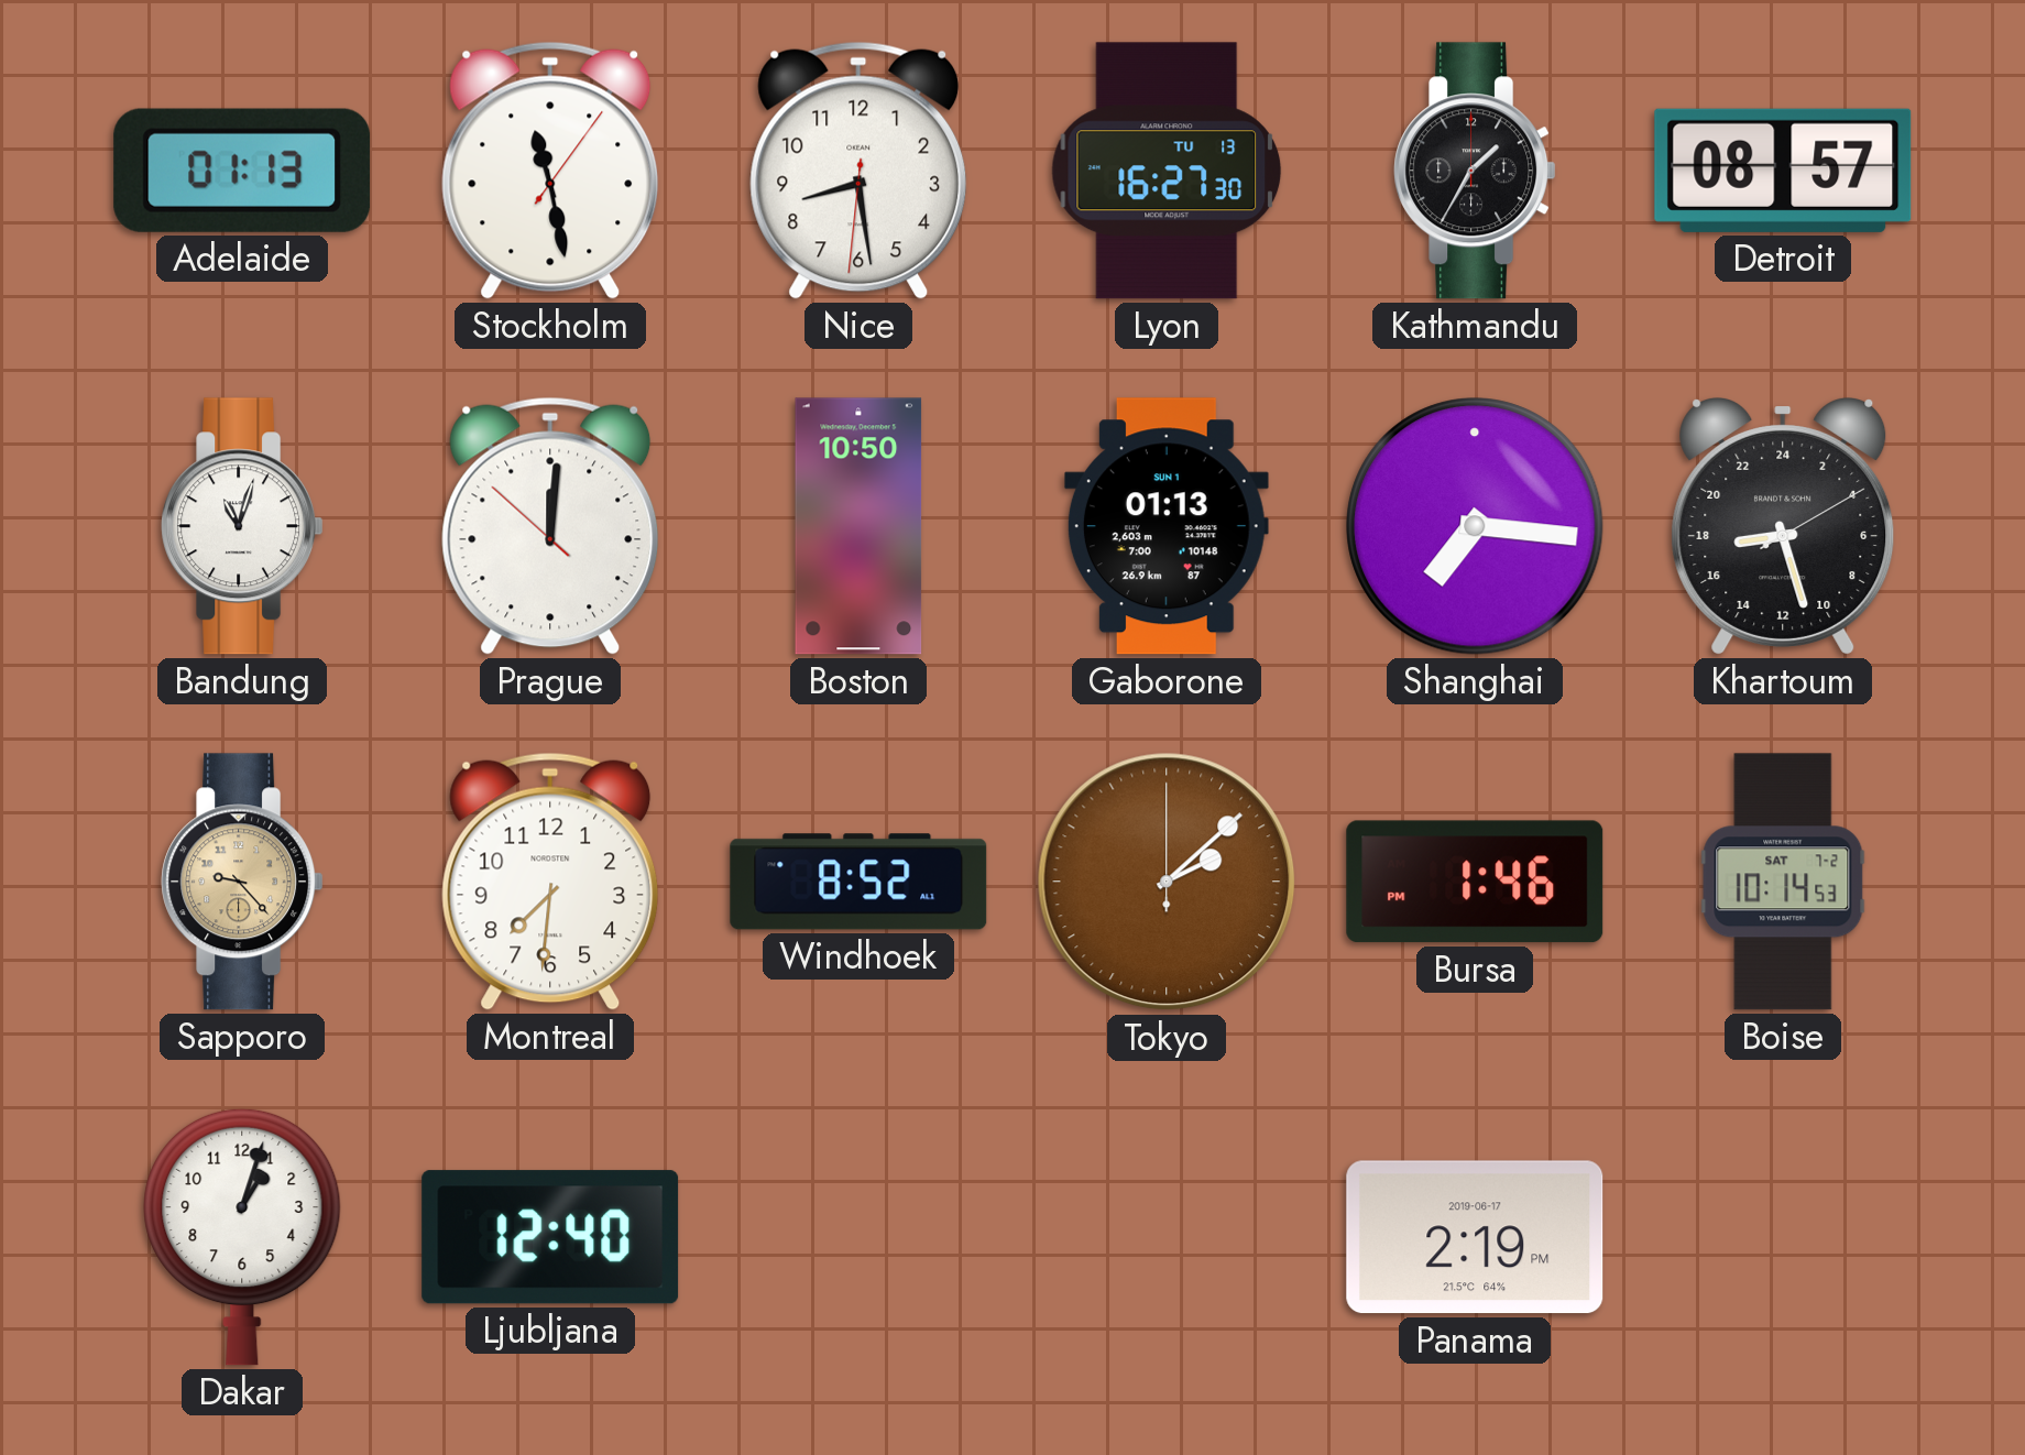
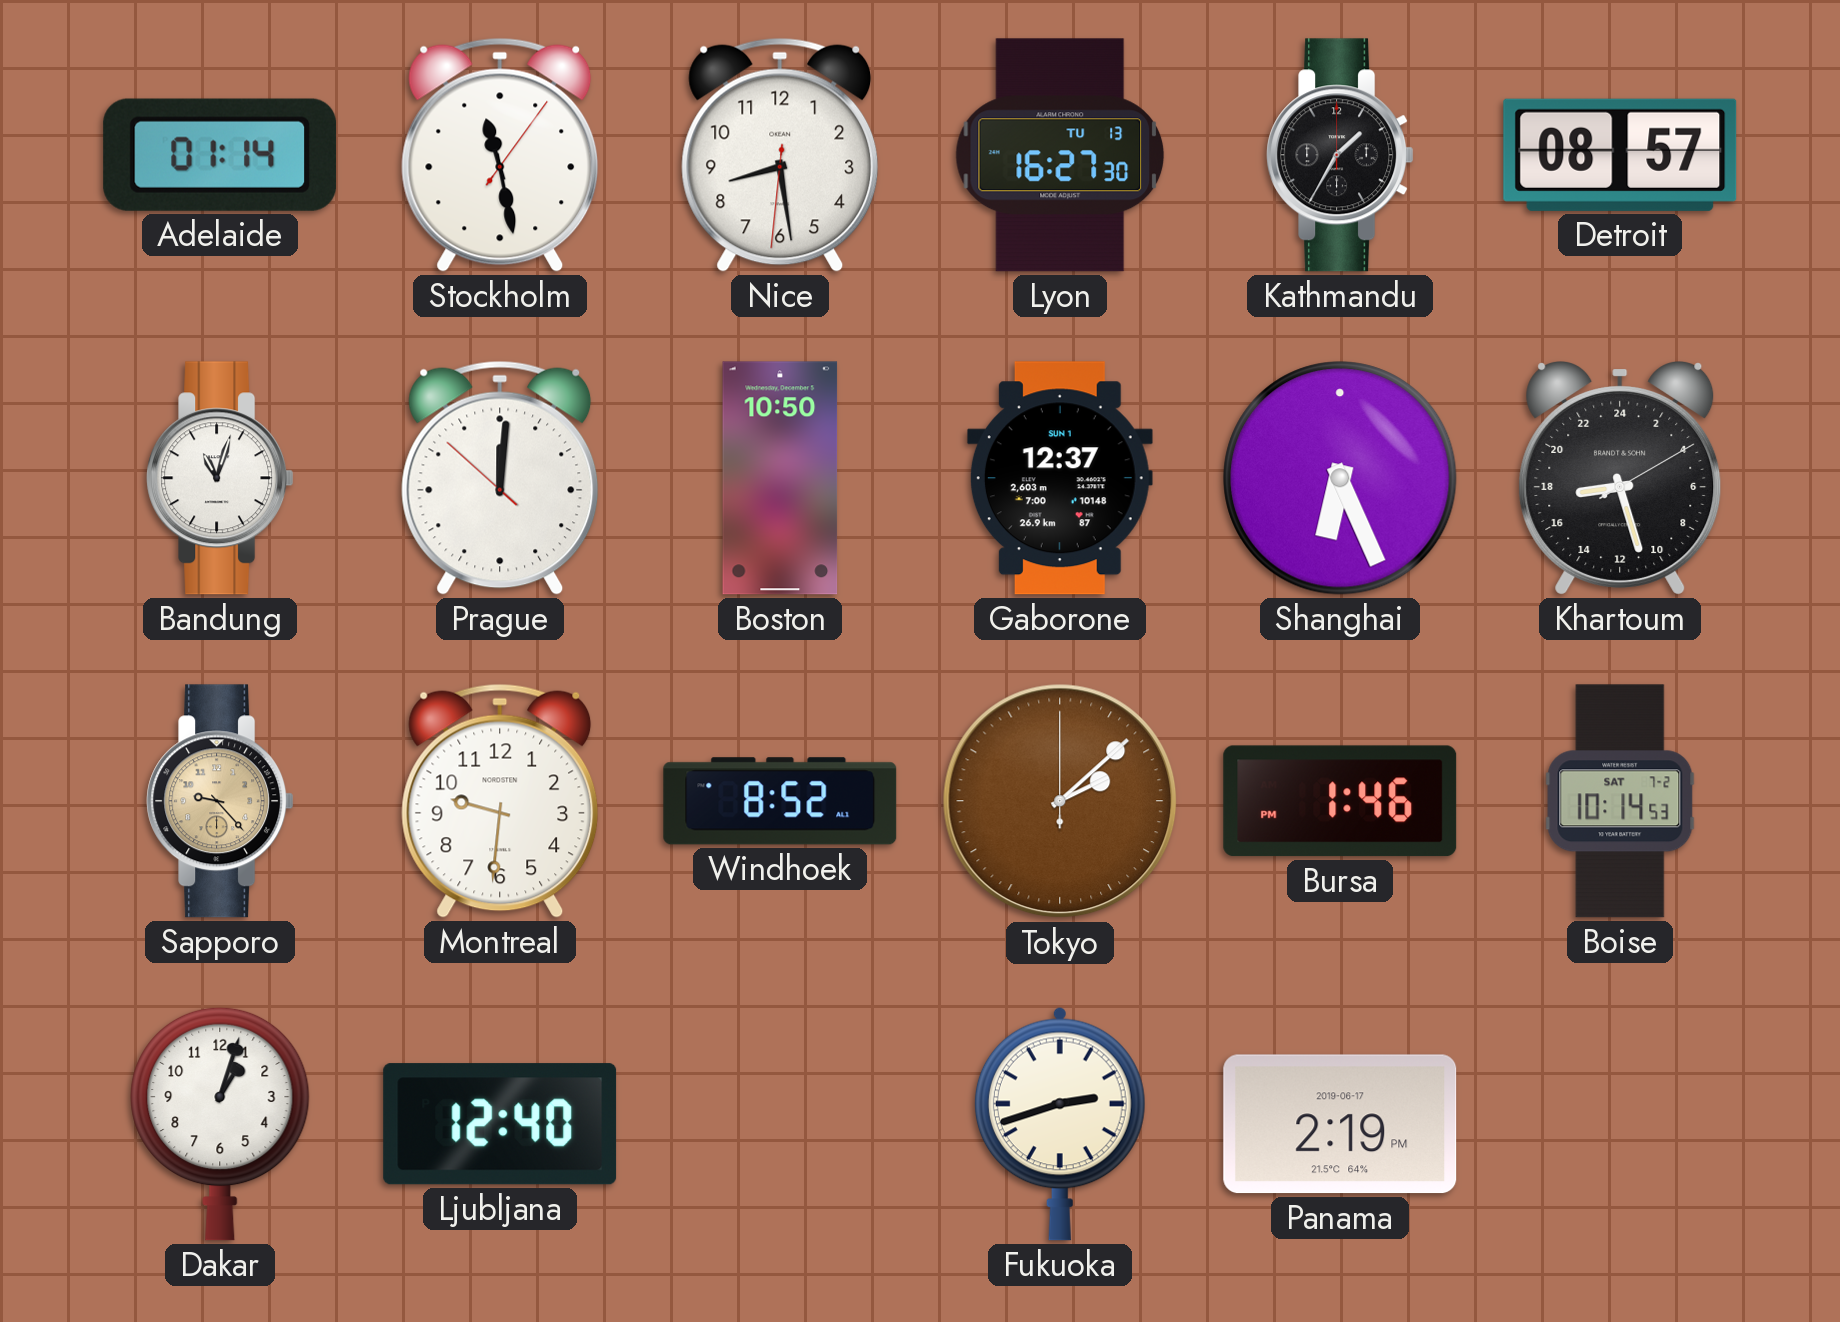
Adelaide: 01:13 -> 01:14
Gaborone: 01:13 -> 12:37
Shanghai: 7:16 -> 6:26
Montreal: 7:31 -> 9:31
Fukuoka: none -> 2:42
